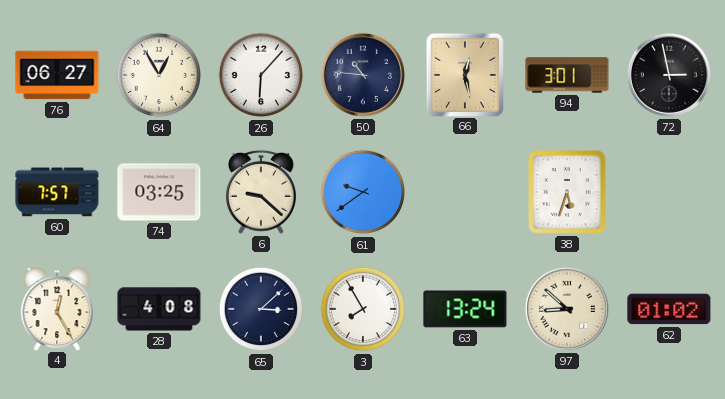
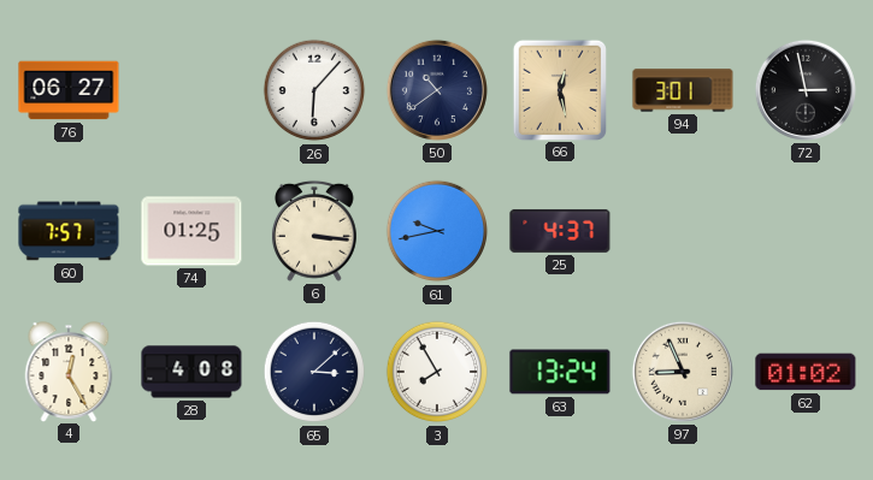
64: 12:55 -> none
50: 10:46 -> 10:39
74: 03:25 -> 01:25
6: 9:22 -> 3:16
61: 9:39 -> 9:43
25: none -> 4:37
38: 5:33 -> none
97: 8:52 -> 8:56
